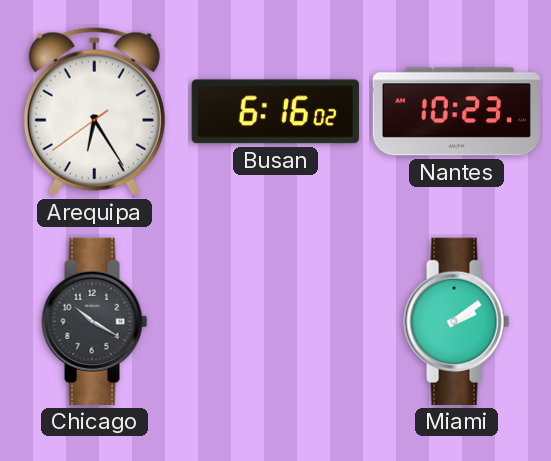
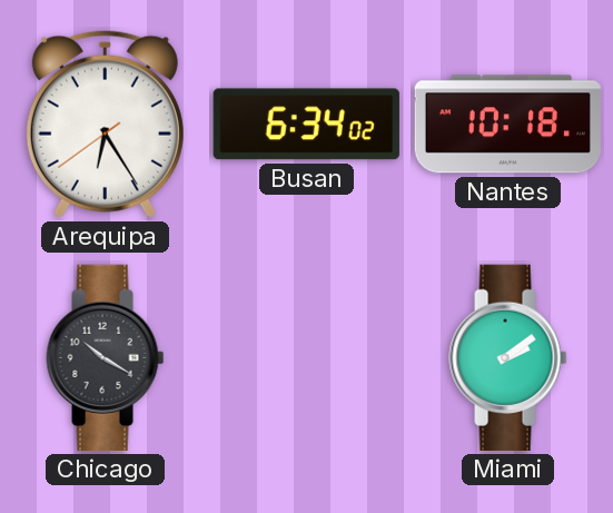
Busan: 6:16 -> 6:34
Nantes: 10:23 -> 10:18
